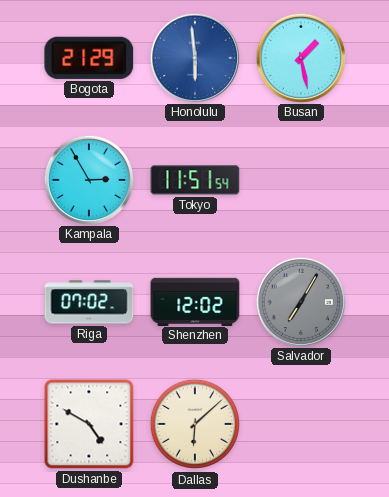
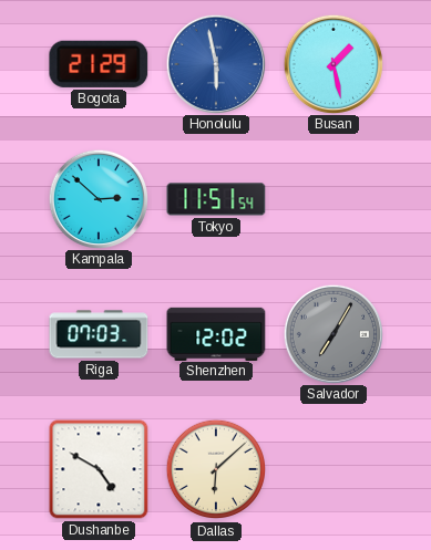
Honolulu: 5:59 -> 5:58
Kampala: 2:55 -> 2:52
Riga: 07:02 -> 07:03
